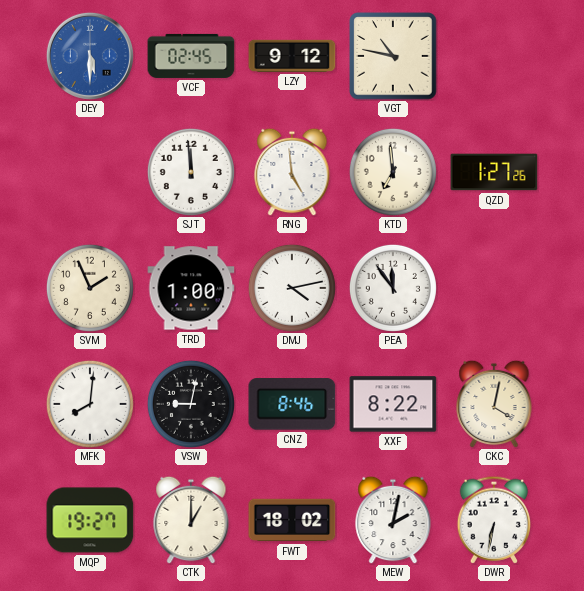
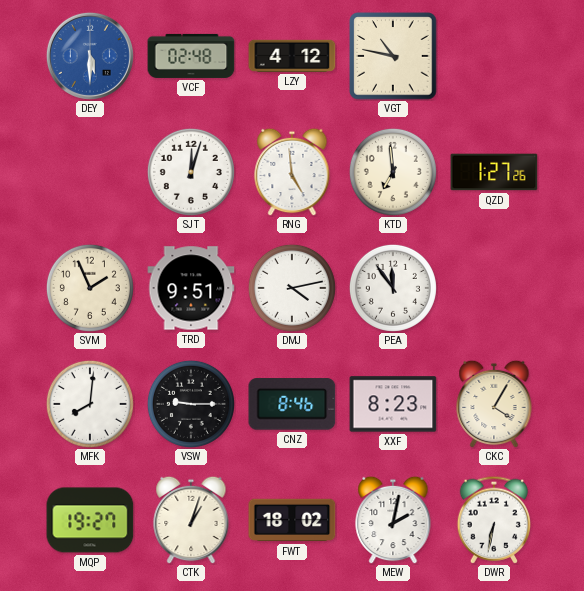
VCF: 02:45 -> 02:48
LZY: 9:12 -> 4:12
SJT: 11:59 -> 12:03
TRD: 1:00 -> 9:51
VSW: 9:02 -> 9:15
XXF: 8:22 -> 8:23
CKC: 4:02 -> 4:05
CTK: 1:00 -> 1:03
